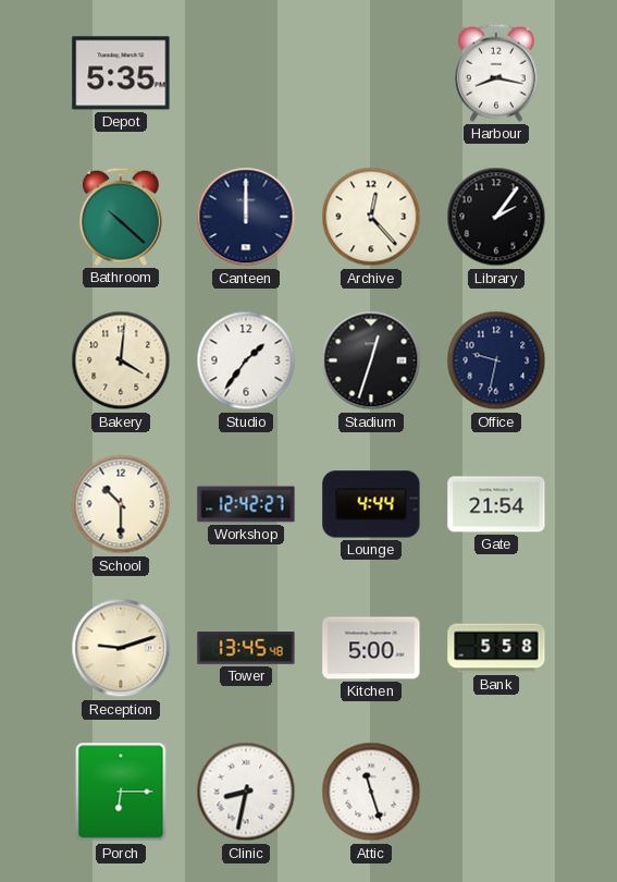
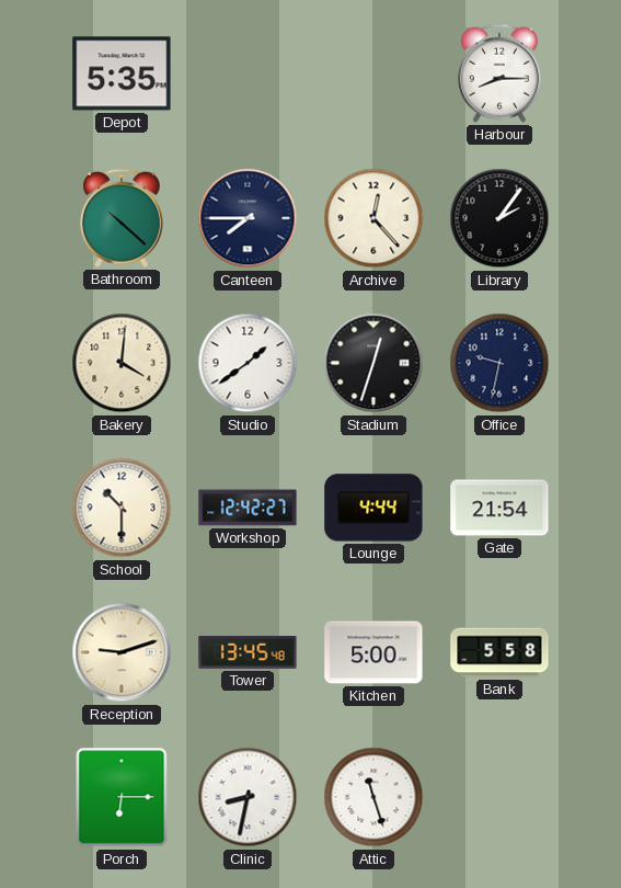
Harbour: 8:17 -> 8:15
Canteen: 12:00 -> 7:45
Studio: 1:36 -> 1:39
